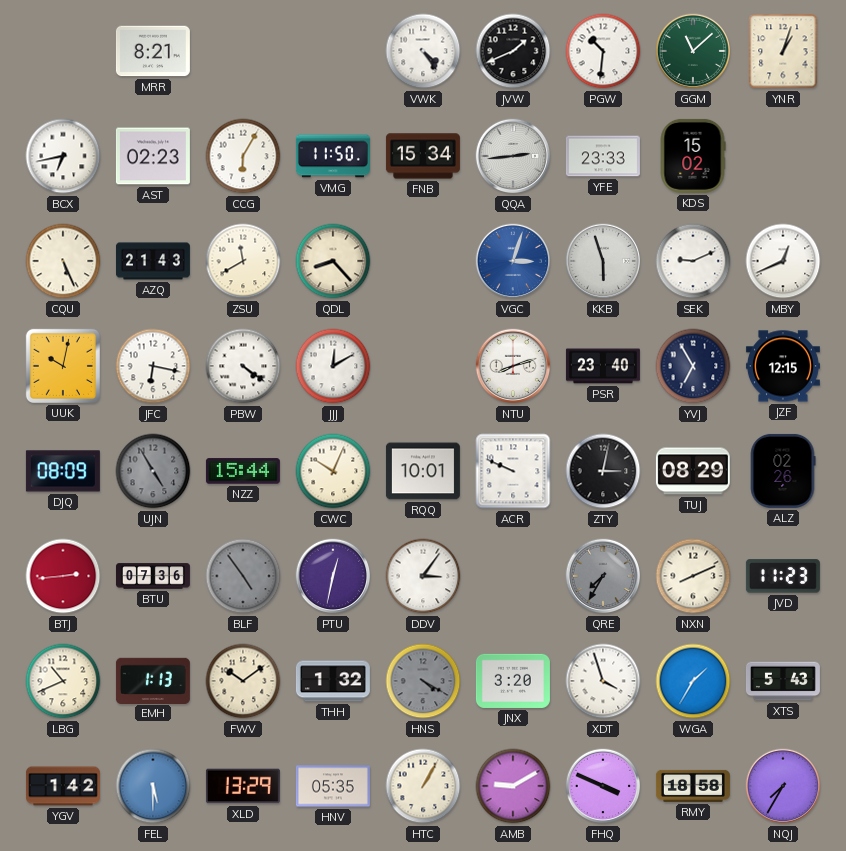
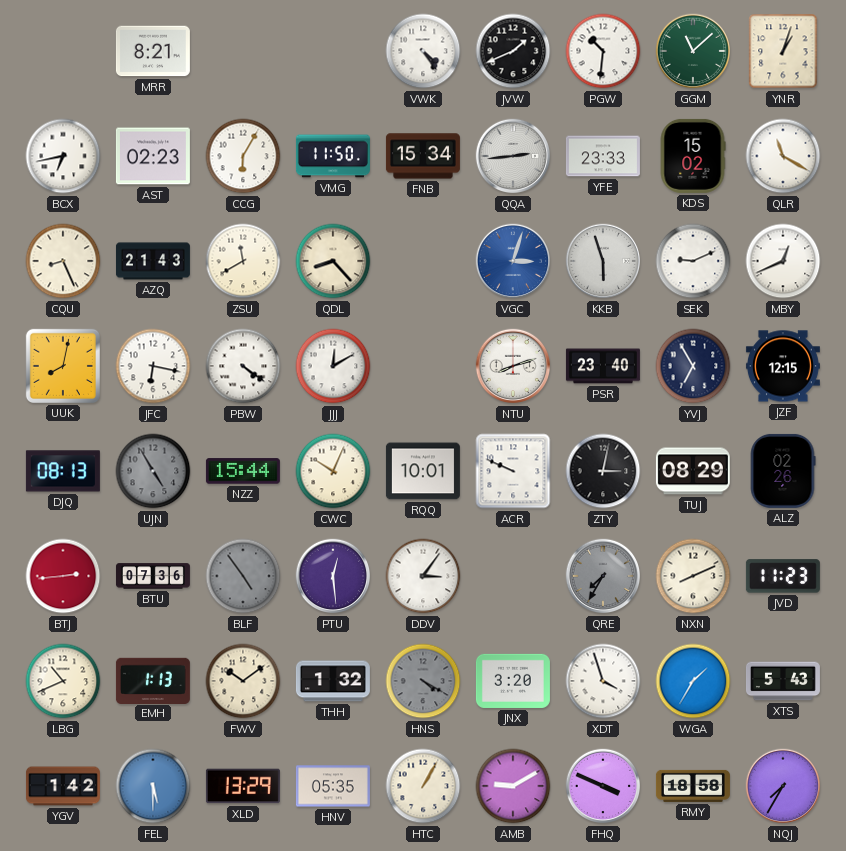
QLR: none -> 11:20
CQU: 5:26 -> 8:26
UUK: 10:02 -> 8:02
DJQ: 08:09 -> 08:13
PTU: 12:32 -> 12:29
